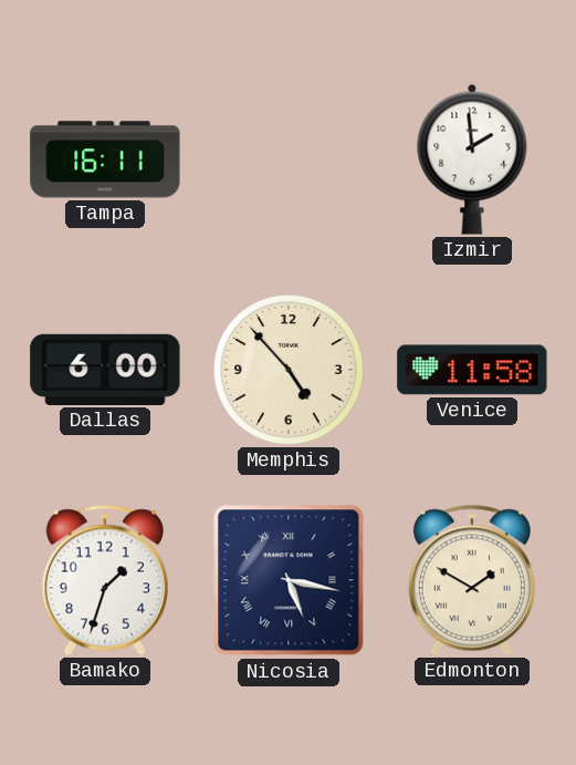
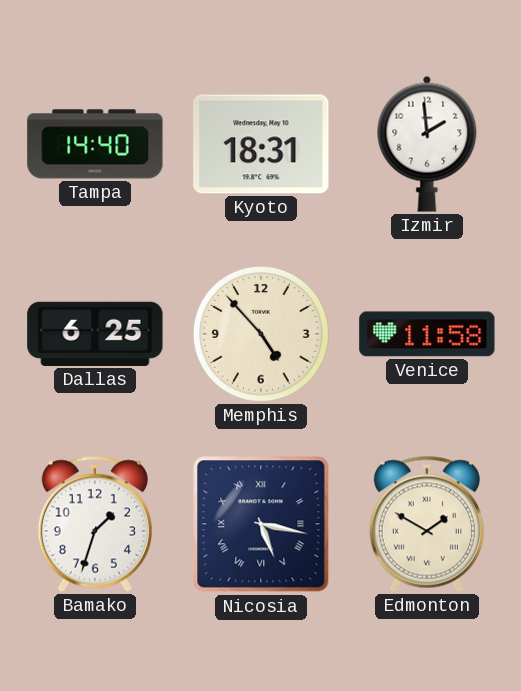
Tampa: 16:11 -> 14:40
Kyoto: none -> 18:31
Dallas: 6:00 -> 6:25
